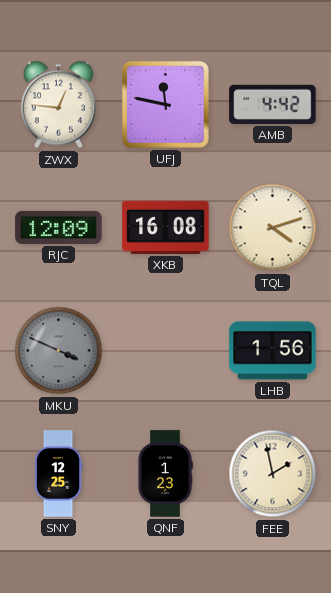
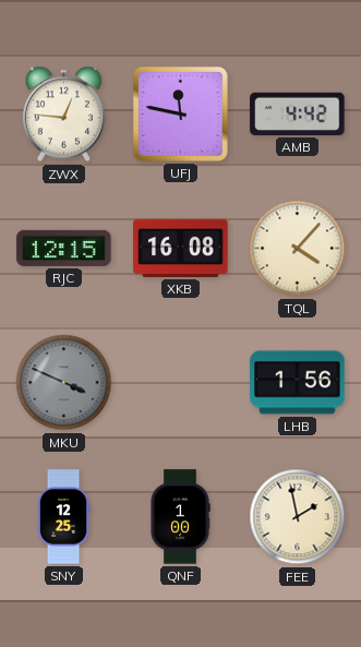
RJC: 12:09 -> 12:15
TQL: 4:12 -> 4:07
QNF: 1:23 -> 1:00
